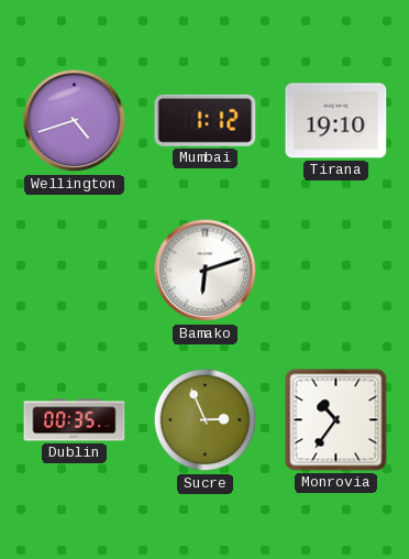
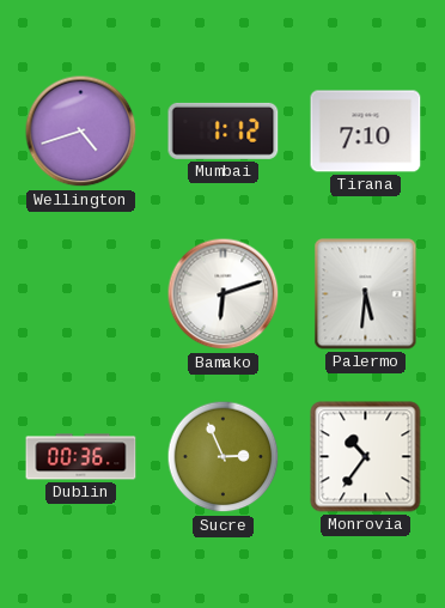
Tirana: 19:10 -> 7:10
Palermo: none -> 5:31
Dublin: 00:35 -> 00:36
